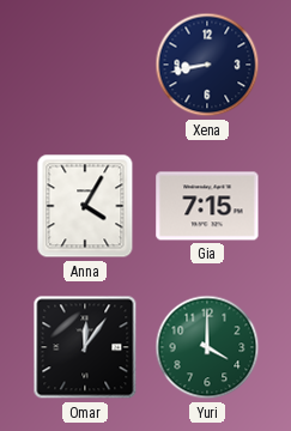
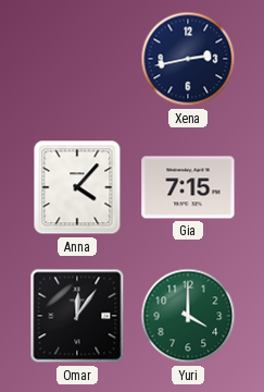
Xena: 8:43 -> 2:43
Anna: 4:05 -> 4:07
